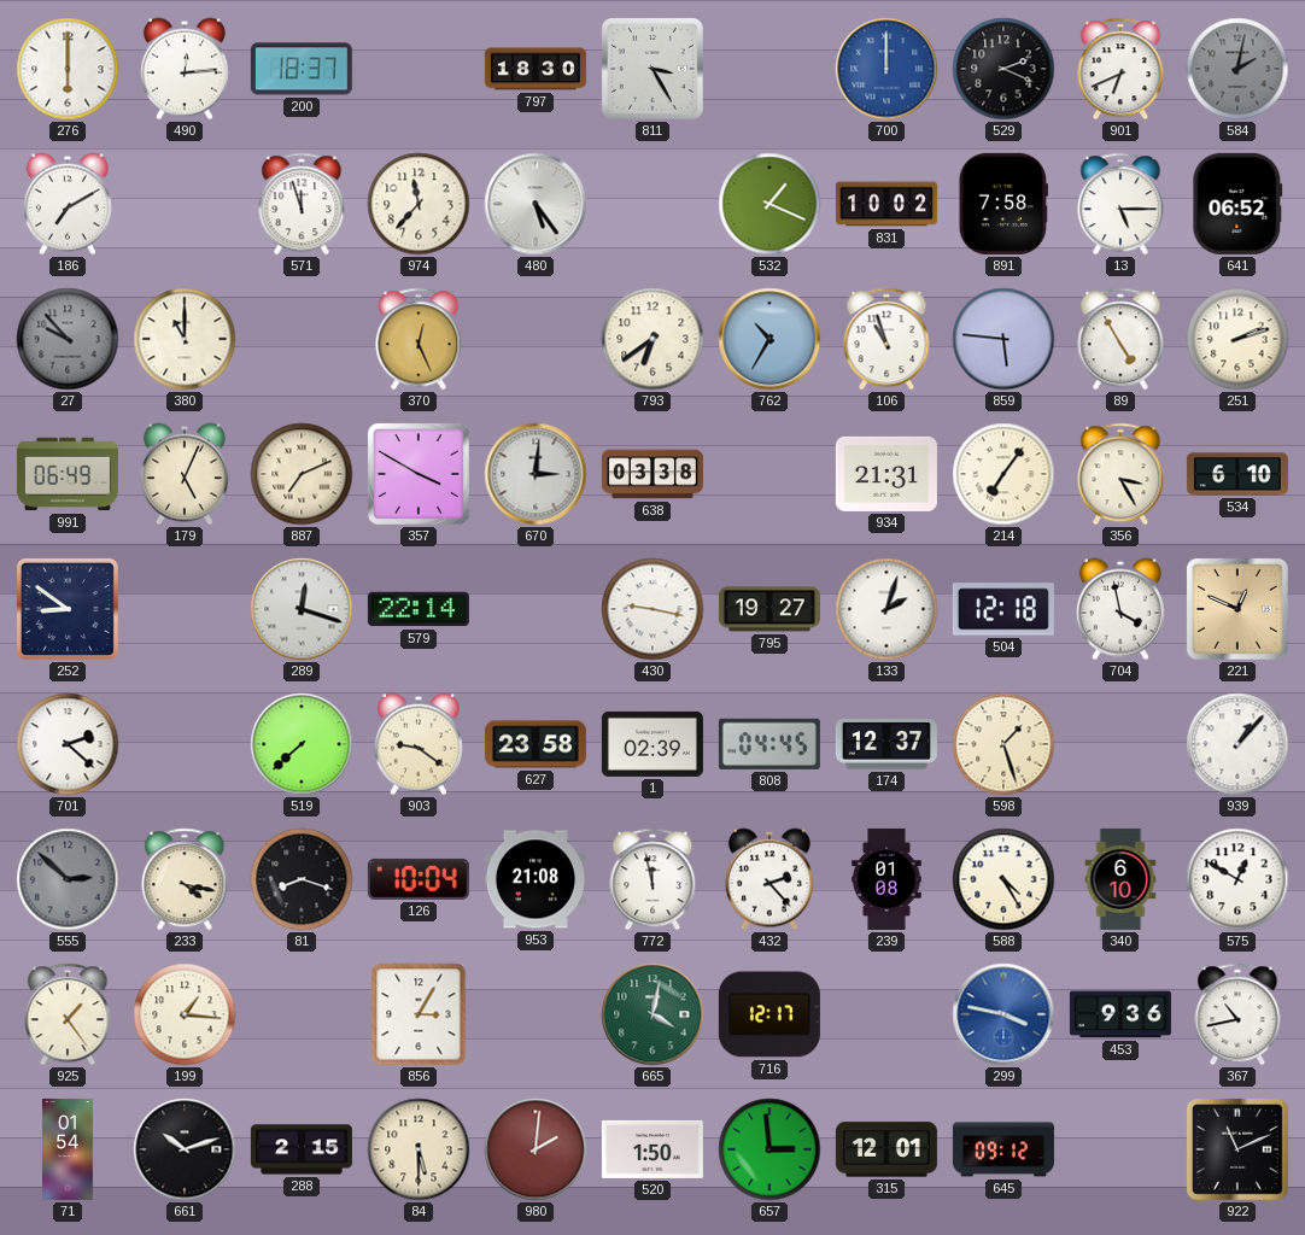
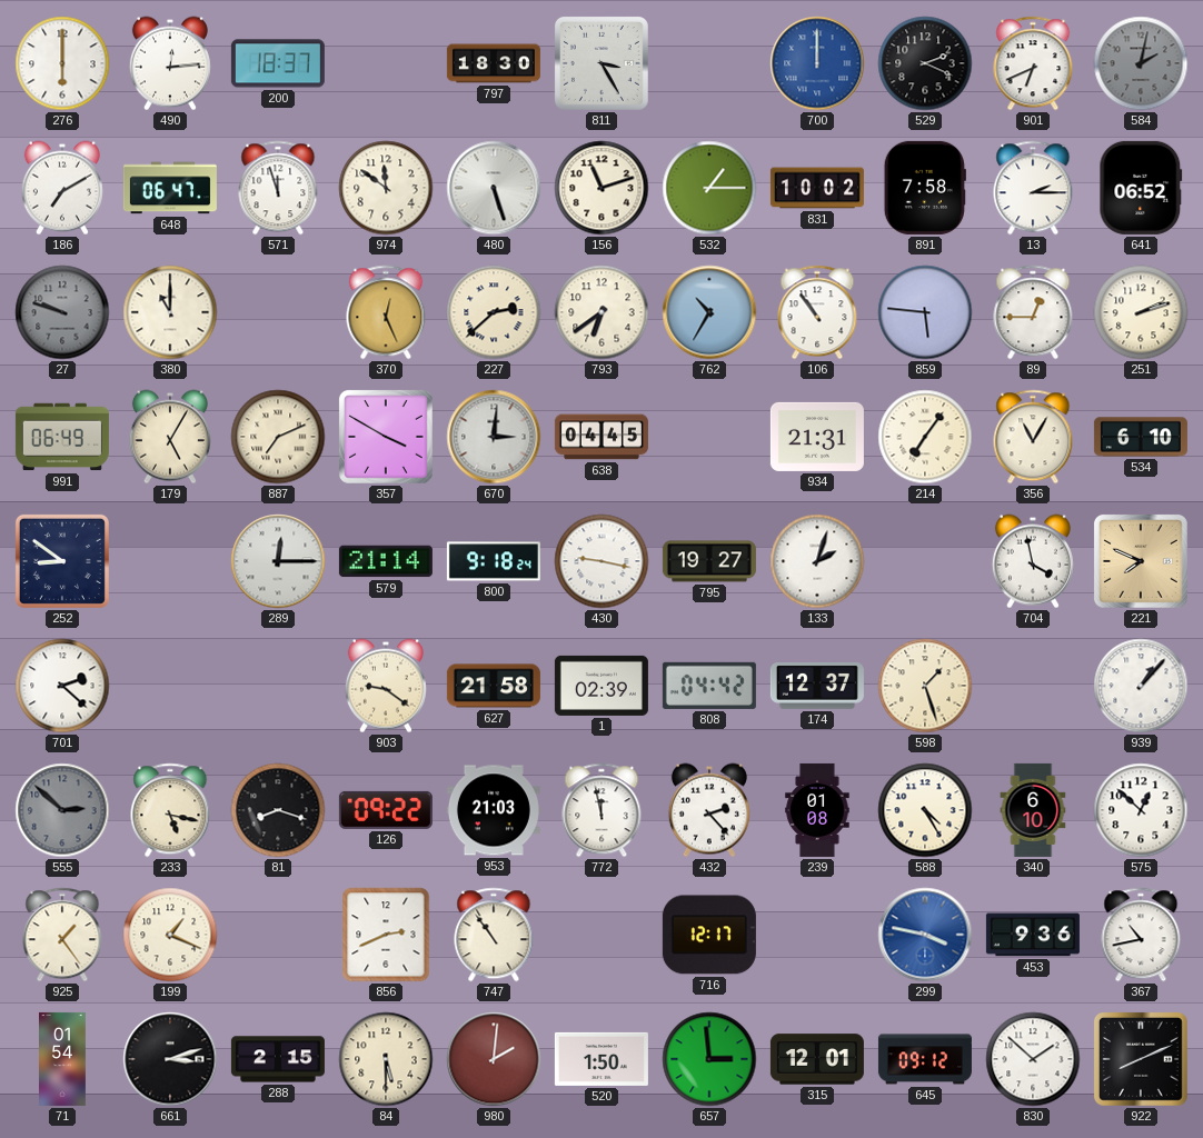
648: none -> 06:47
974: 11:37 -> 11:51
480: 5:24 -> 5:27
156: none -> 11:12
532: 1:19 -> 1:15
13: 5:15 -> 2:15
27: 9:53 -> 9:48
227: none -> 2:38
106: 10:57 -> 10:54
89: 4:55 -> 12:45
179: 5:04 -> 5:05
638: 03:38 -> 04:45
356: 3:25 -> 11:05
289: 12:18 -> 12:15
579: 22:14 -> 21:14
800: none -> 9:18
504: 12:18 -> none
221: 12:49 -> 7:49
519: 7:38 -> none
627: 23:58 -> 21:58
808: 04:45 -> 04:42
233: 4:17 -> 5:17
126: 10:04 -> 09:22
953: 21:08 -> 21:03
575: 12:50 -> 12:52
199: 1:16 -> 1:19
856: 3:05 -> 2:41
747: none -> 10:54
665: 4:02 -> none
661: 10:12 -> 3:12
830: none -> 1:52
922: 11:11 -> 8:11
